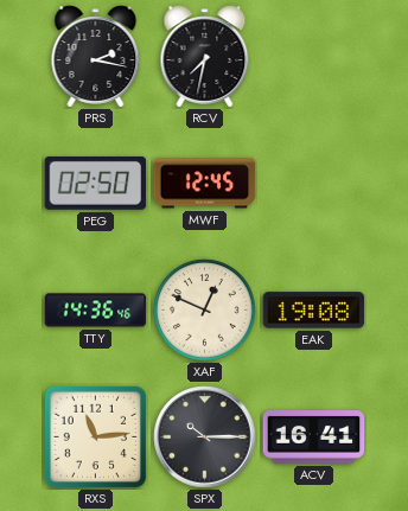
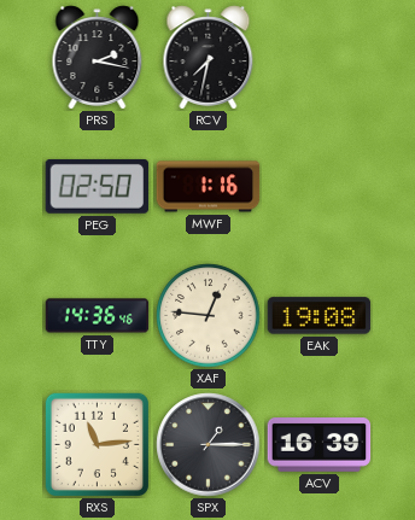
MWF: 12:45 -> 1:16
XAF: 12:49 -> 12:46
SPX: 10:15 -> 1:15
ACV: 16:41 -> 16:39
